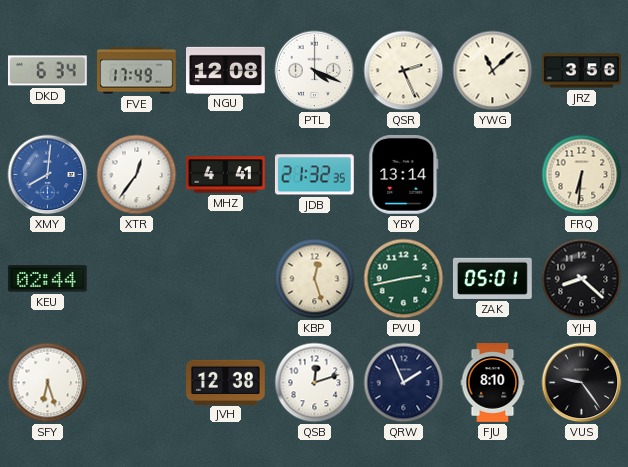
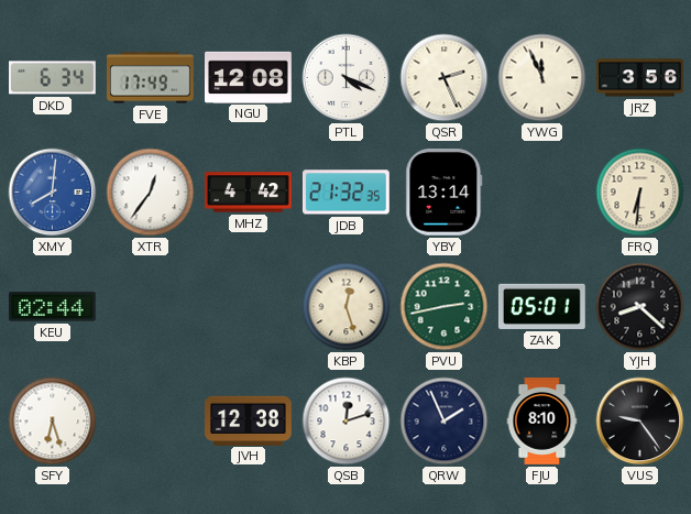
YWG: 11:08 -> 11:56
MHZ: 4:41 -> 4:42
